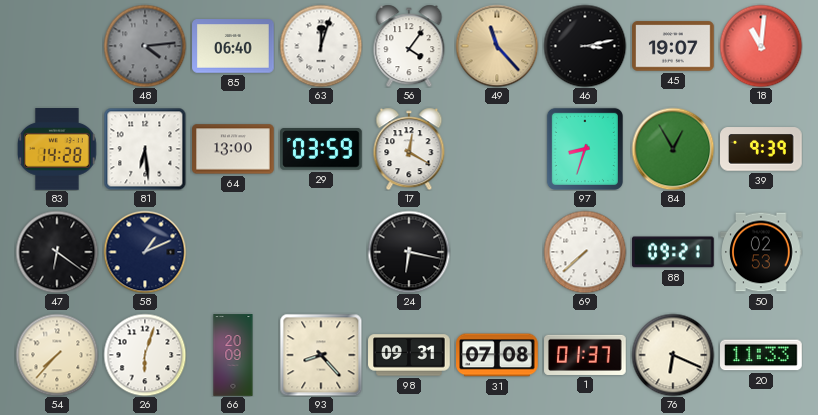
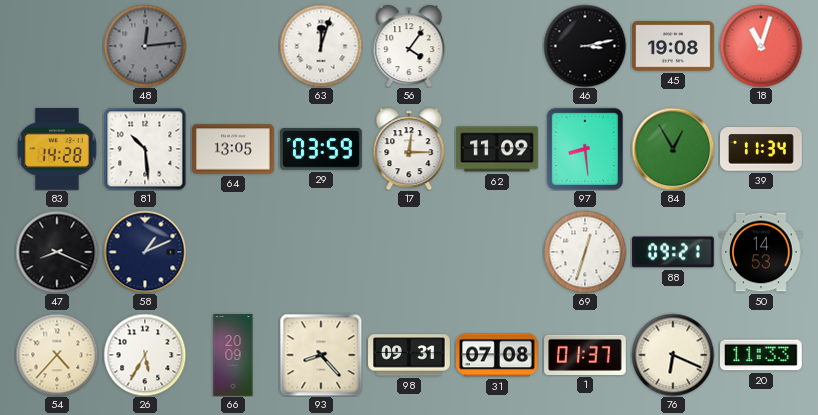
48: 4:14 -> 12:14
85: 06:40 -> none
49: 11:23 -> none
45: 19:07 -> 19:08
18: 11:01 -> 11:03
81: 6:29 -> 10:29
64: 13:00 -> 13:05
17: 12:20 -> 12:15
62: none -> 11:09
97: 8:33 -> 8:29
39: 9:39 -> 11:34
47: 6:21 -> 8:19
24: 6:17 -> none
69: 7:38 -> 12:33
50: 02:53 -> 14:53
54: 7:37 -> 4:37
26: 6:03 -> 5:35
